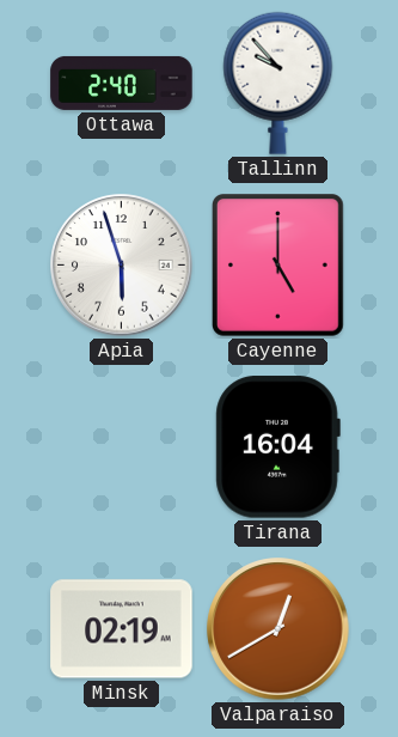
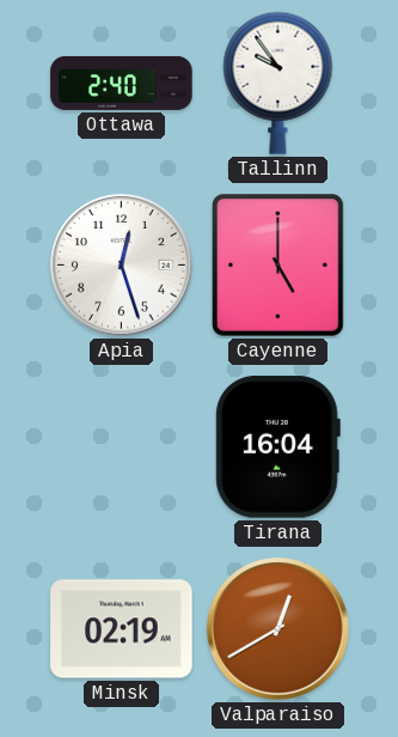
Tallinn: 9:53 -> 9:54
Apia: 5:57 -> 12:27
